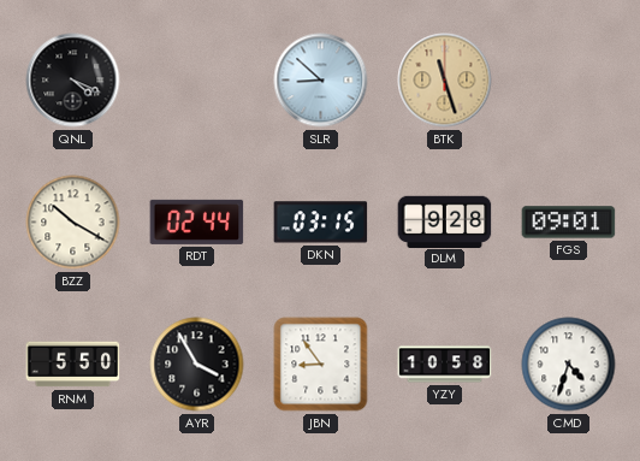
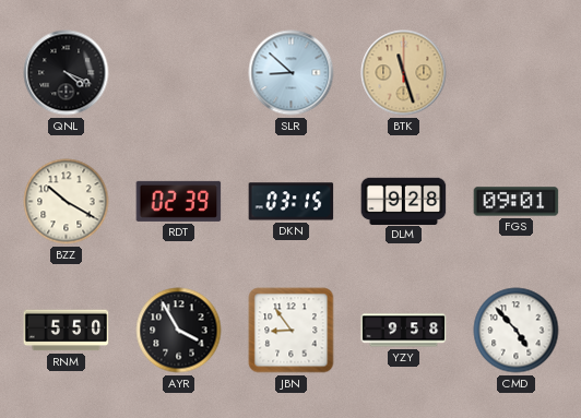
RDT: 02:44 -> 02:39
YZY: 10:58 -> 9:58
CMD: 4:33 -> 4:53
